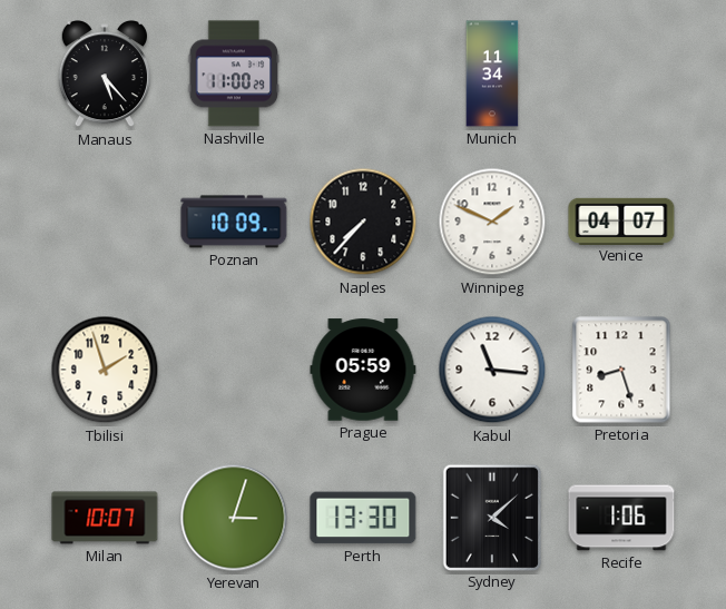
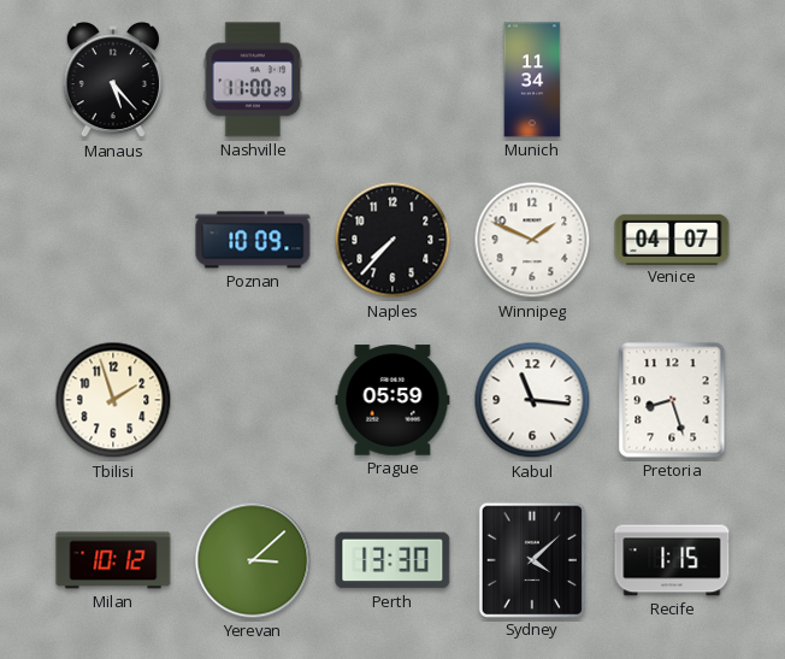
Milan: 10:07 -> 10:12
Yerevan: 3:03 -> 3:08
Recife: 1:06 -> 1:15
